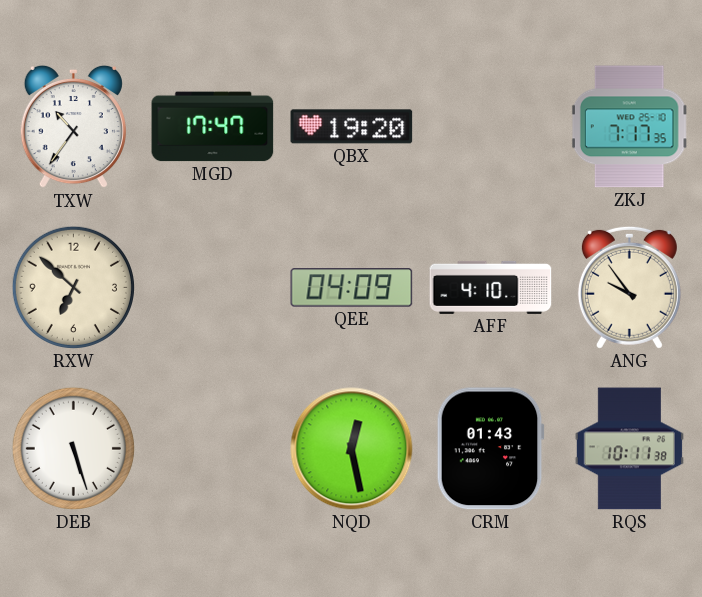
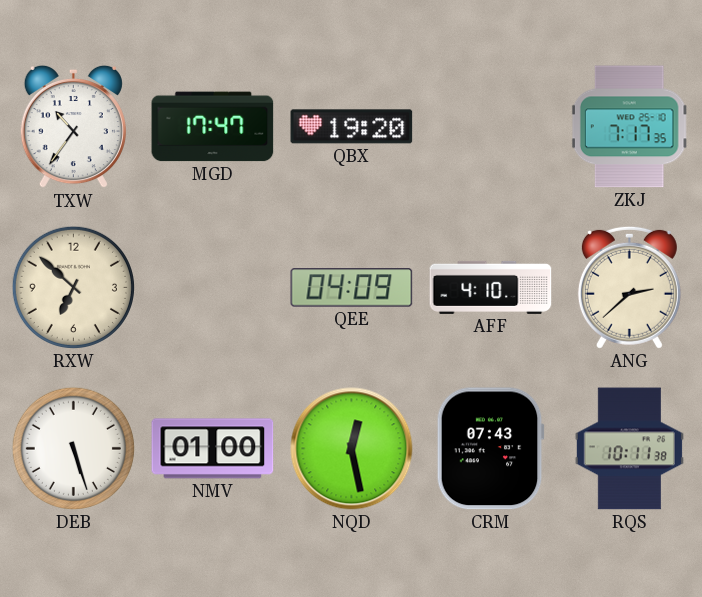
ANG: 9:54 -> 2:38
NMV: none -> 01:00
CRM: 01:43 -> 07:43
